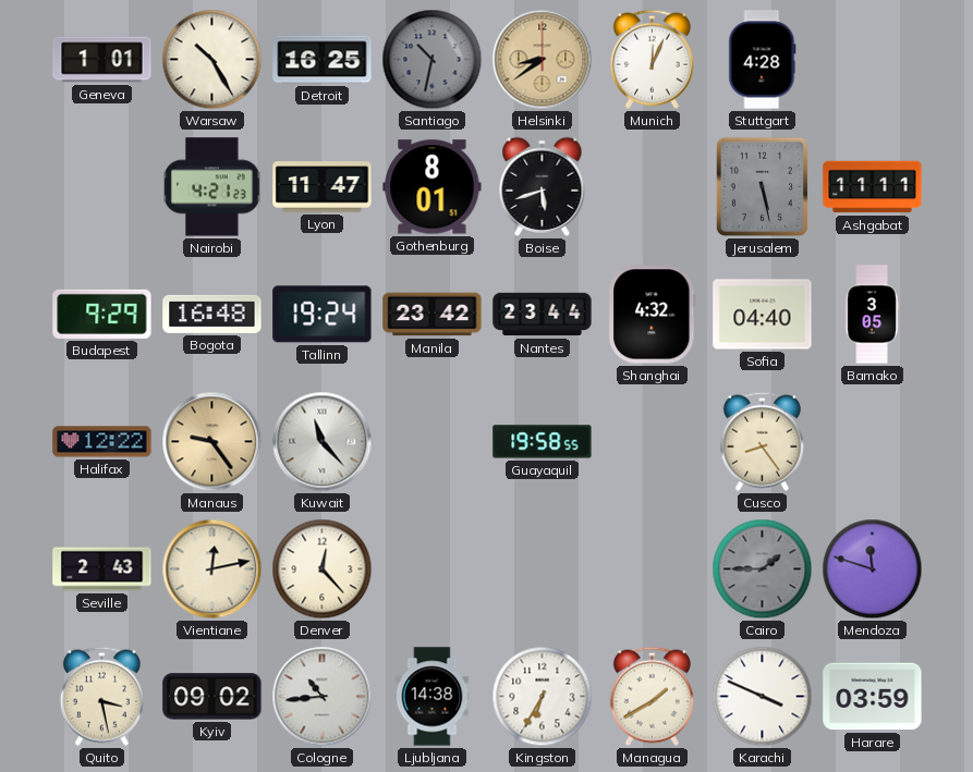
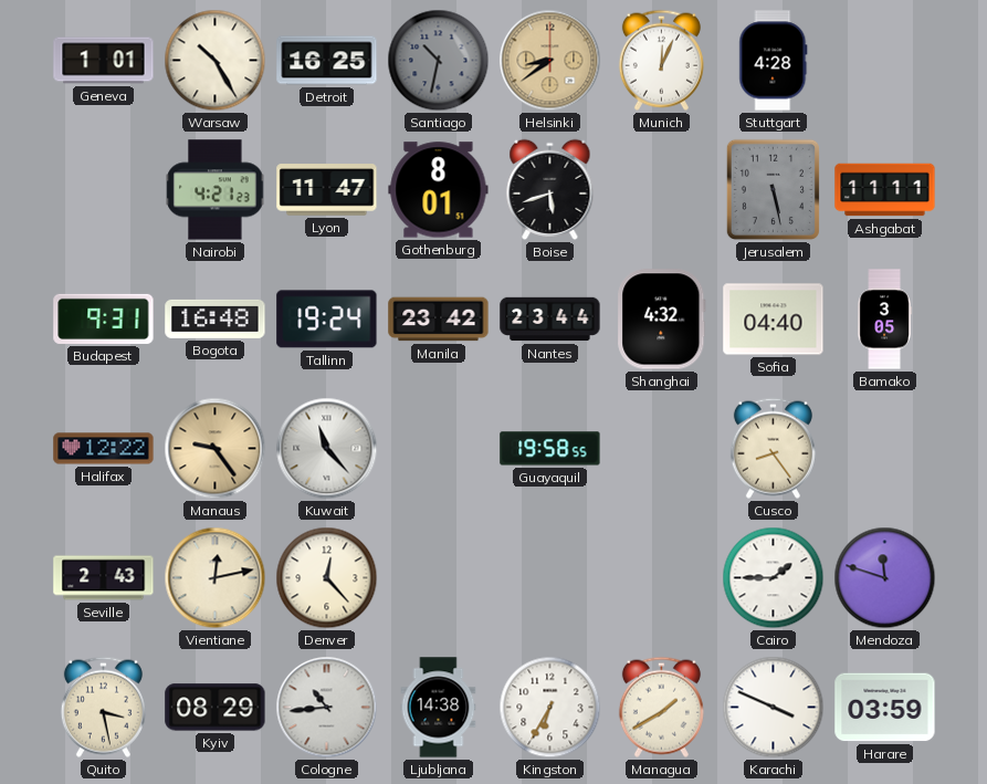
Budapest: 9:29 -> 9:31
Cairo dial: grey -> white
Kyiv: 09:02 -> 08:29
